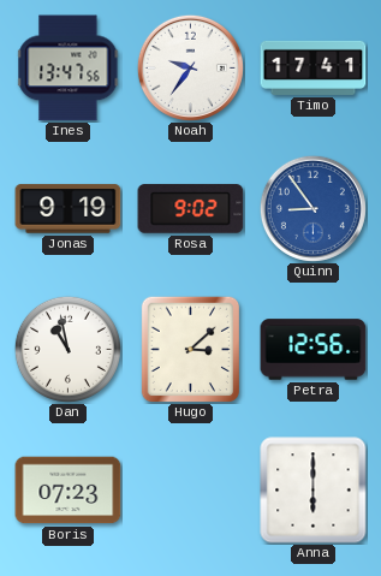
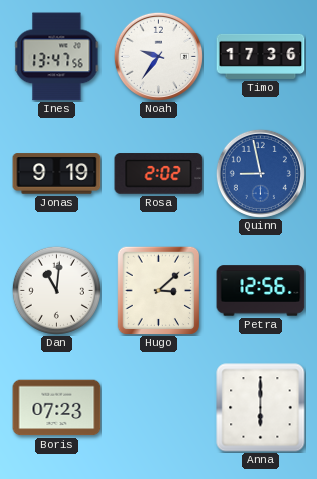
Timo: 17:41 -> 17:36
Rosa: 9:02 -> 2:02
Quinn: 8:54 -> 8:58
Dan: 10:58 -> 11:01
